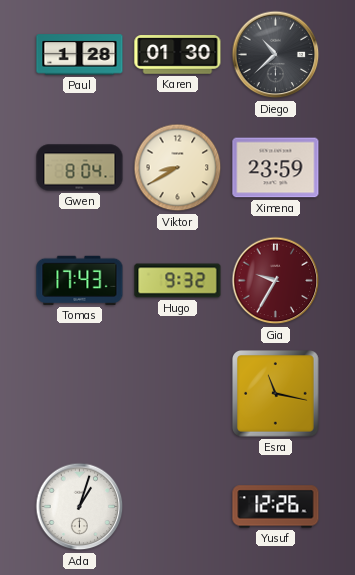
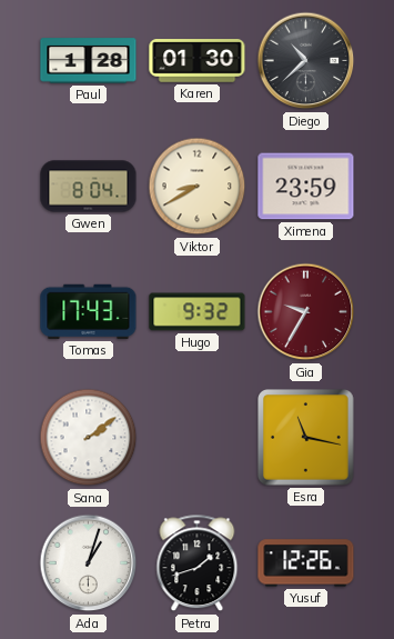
Sana: none -> 2:09
Petra: none -> 1:42
